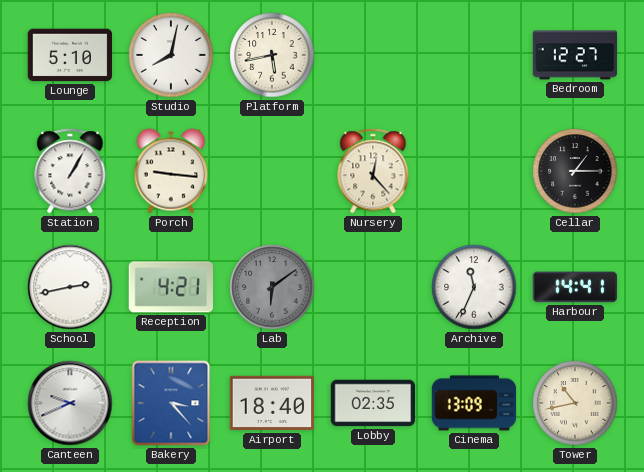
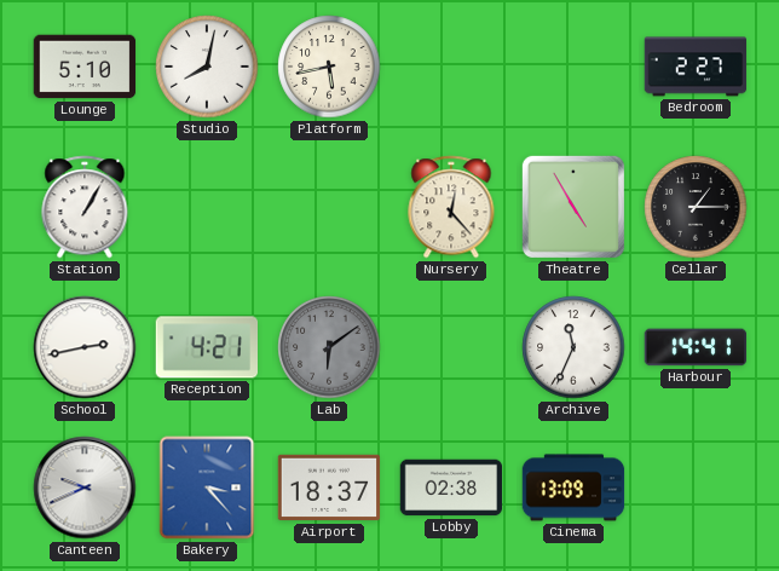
Bedroom: 12:27 -> 2:27
Porch: 9:16 -> none
Theatre: none -> 4:55
Airport: 18:40 -> 18:37
Lobby: 02:35 -> 02:38
Tower: 10:43 -> none
